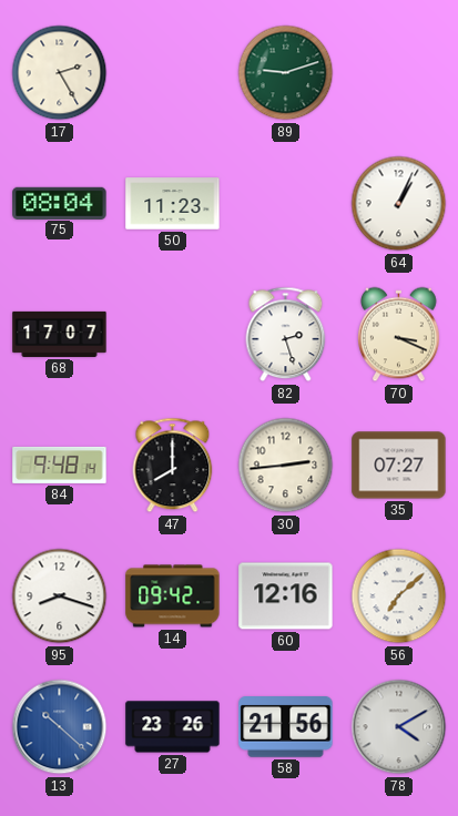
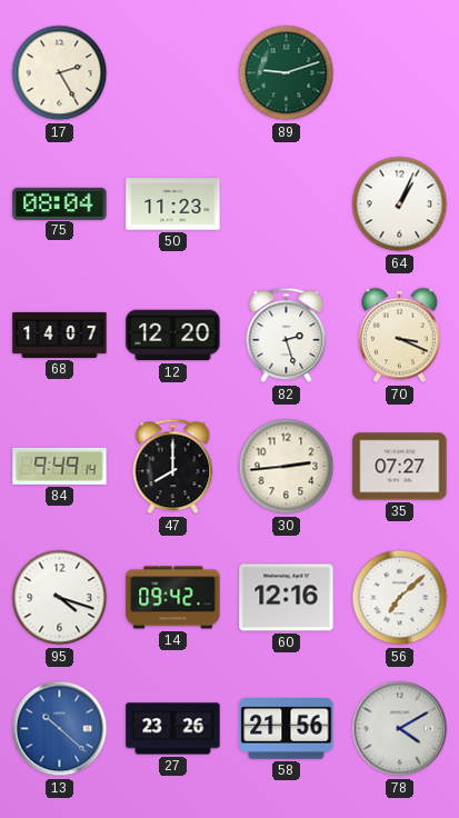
68: 17:07 -> 14:07
12: none -> 12:20
84: 9:48 -> 9:49
95: 8:18 -> 4:18
